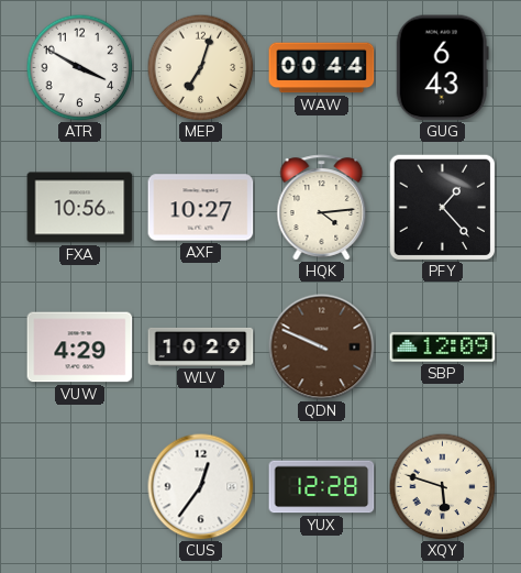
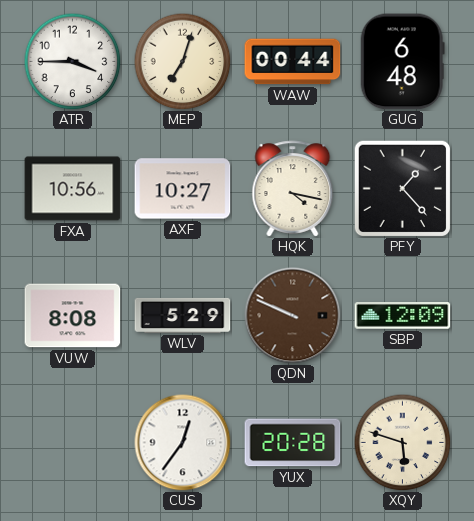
ATR: 3:50 -> 3:45
GUG: 6:43 -> 6:48
HQK: 4:14 -> 4:17
VUW: 4:29 -> 8:08
WLV: 10:29 -> 5:29
YUX: 12:28 -> 20:28
